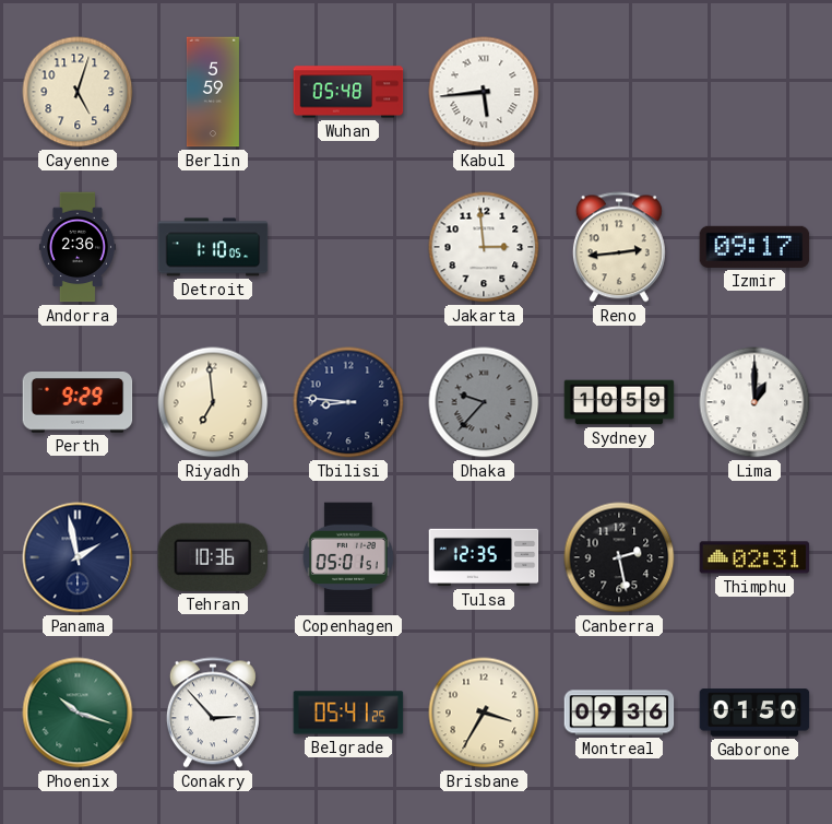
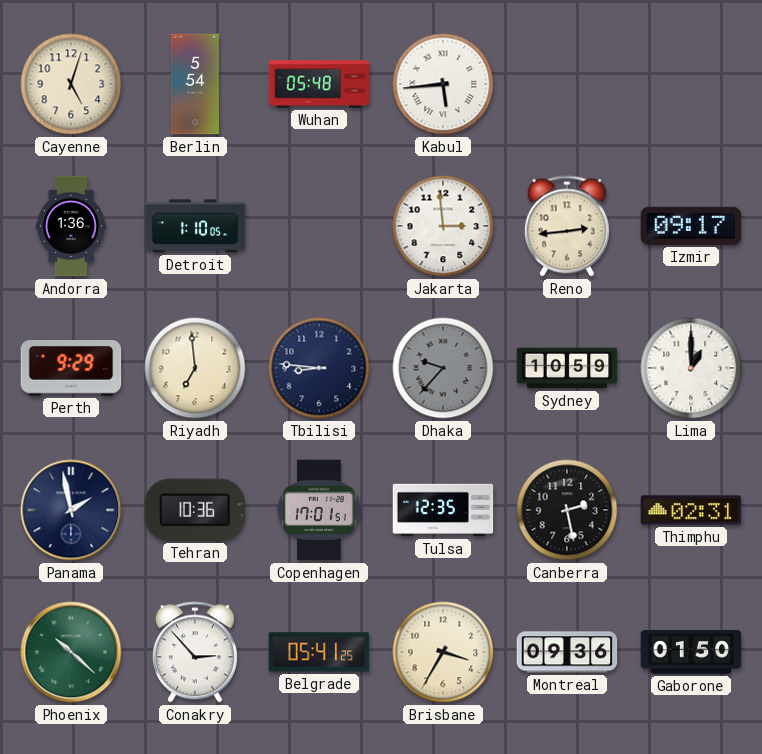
Berlin: 5:59 -> 5:54
Andorra: 2:36 -> 1:36
Copenhagen: 05:01 -> 17:01
Phoenix: 10:18 -> 10:22
